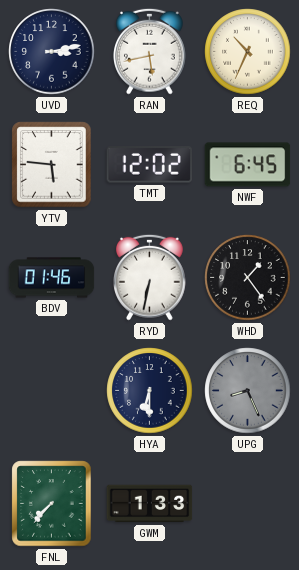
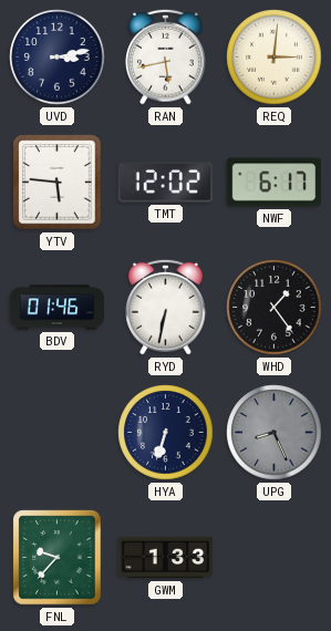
REQ: 10:34 -> 3:01
NWF: 6:45 -> 6:17
HYA: 6:30 -> 6:33
FNL: 7:37 -> 9:37
